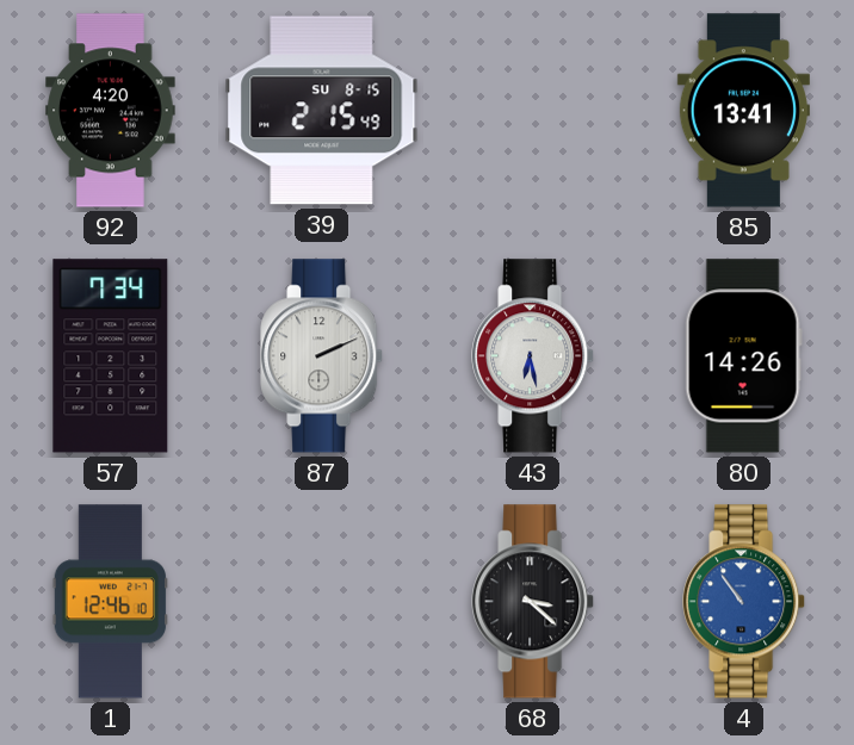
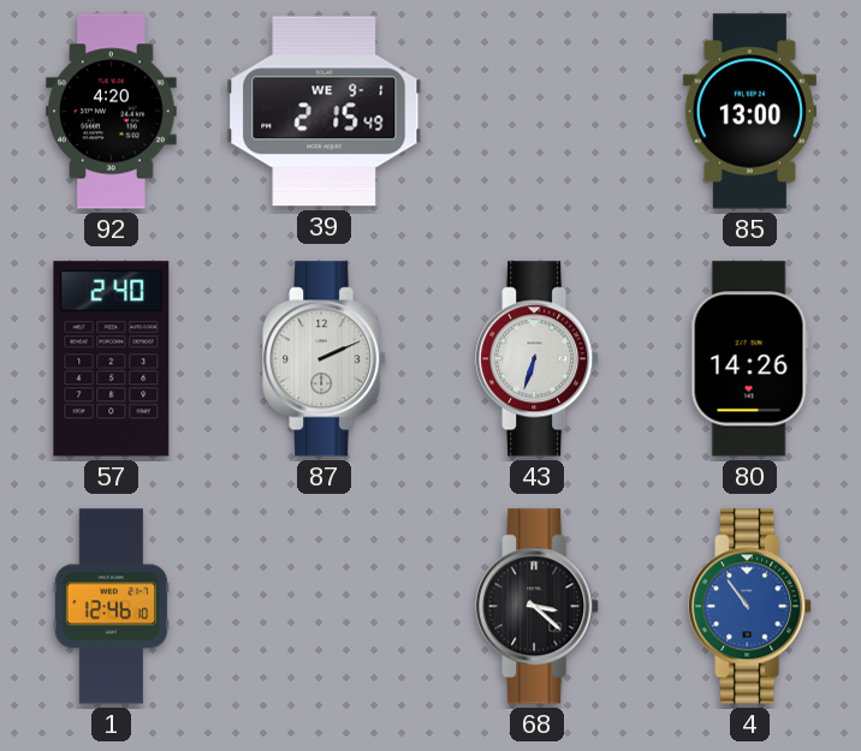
39 date: SU 8-15 -> WE 9-1
85: 13:41 -> 13:00
57: 7:34 -> 2:40
43: 6:28 -> 6:33
